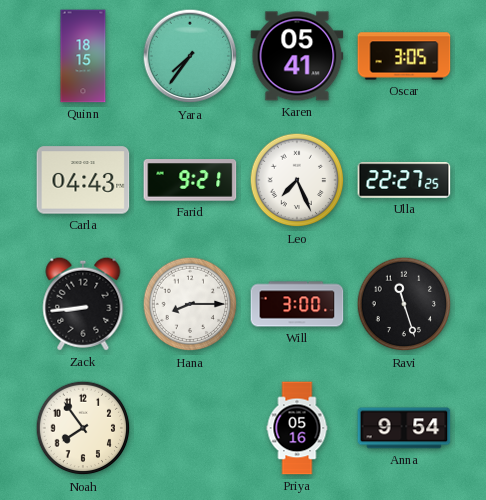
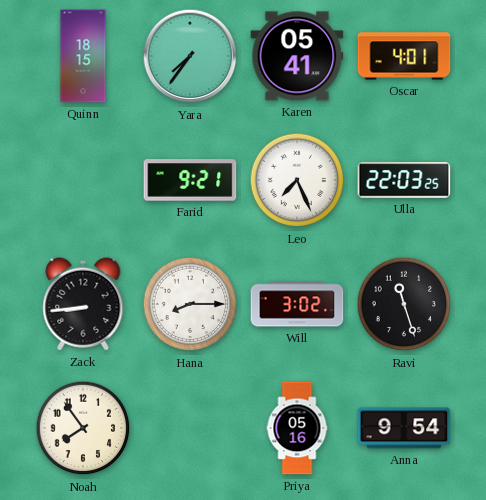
Oscar: 3:05 -> 4:01
Carla: 04:43 -> none
Ulla: 22:27 -> 22:03
Will: 3:00 -> 3:02
